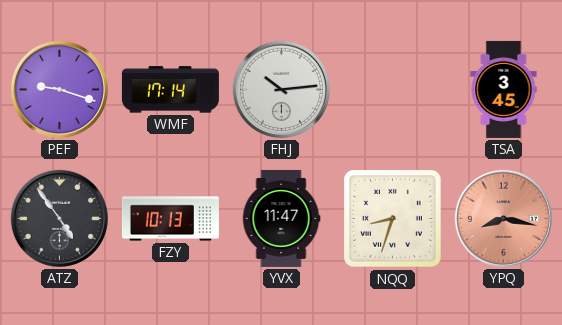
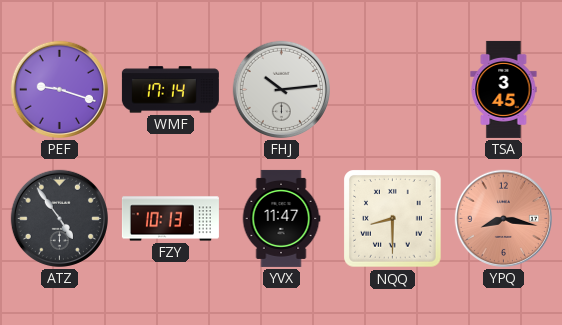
NQQ: 8:33 -> 8:30
